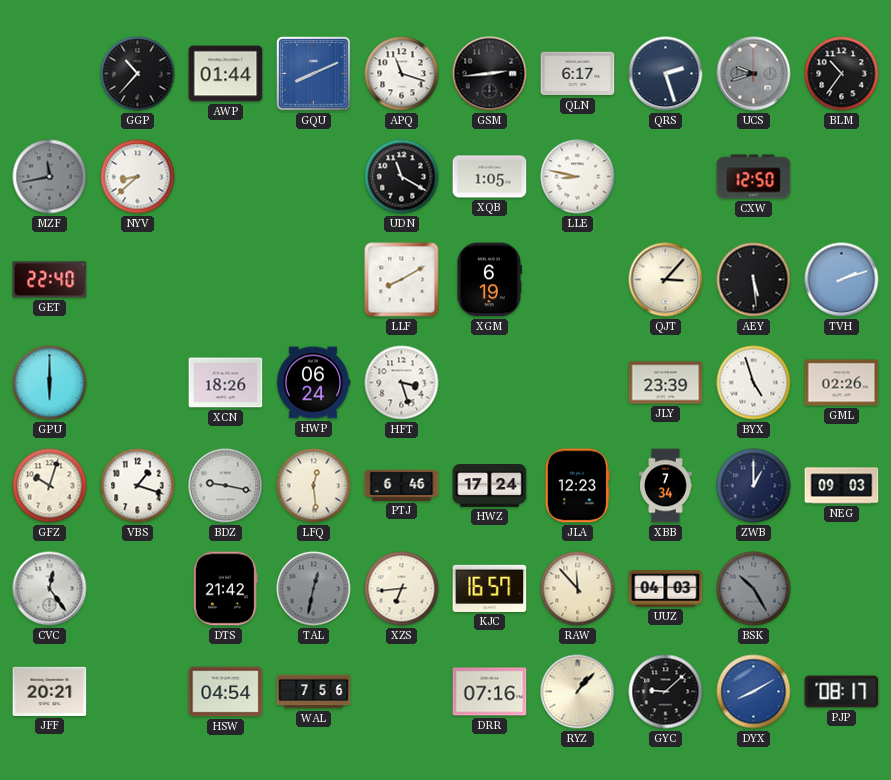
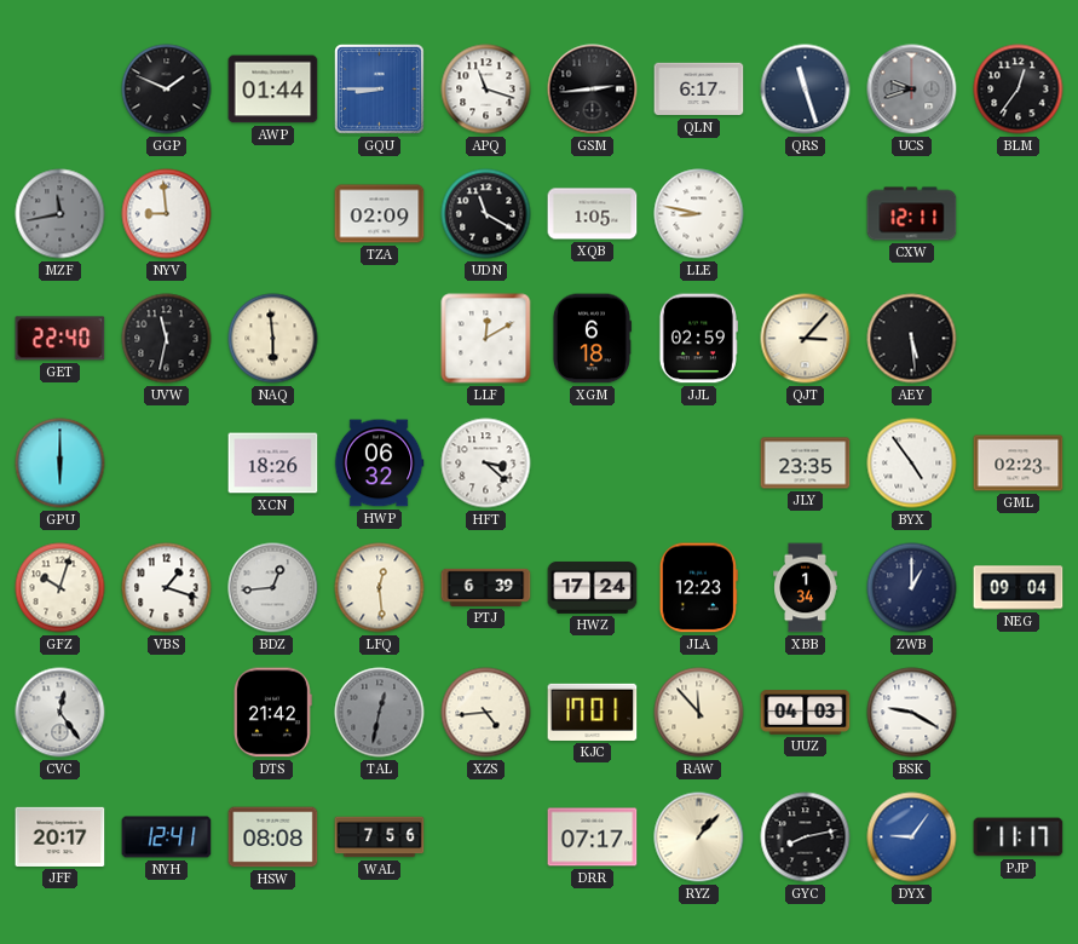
GGP: 10:37 -> 1:49
GQU: 8:11 -> 8:45
QRS: 2:27 -> 11:27
BLM: 10:36 -> 12:36
NYV: 8:38 -> 8:59
TZA: none -> 02:09
CXW: 12:50 -> 12:11
UVW: none -> 11:32
NAQ: none -> 5:59
LLF: 8:10 -> 12:10
XGM: 6:19 -> 6:18
JJL: none -> 02:59
TVH: 2:12 -> none
HWP: 06:24 -> 06:32
HFT: 3:27 -> 3:22
JLY: 23:39 -> 23:35
BYX: 4:57 -> 4:54
GML: 02:26 -> 02:23
BDZ: 9:17 -> 12:44
PTJ: 6:46 -> 6:39
XBB: 7:34 -> 1:34
NEG: 09:03 -> 09:04
XZS: 6:44 -> 4:44
KJC: 16:57 -> 17:01
BSK: 10:25 -> 9:20
BSK dial: grey -> white
JFF: 20:21 -> 20:17
NYH: none -> 12:41
HSW: 04:54 -> 08:08
DRR: 07:16 -> 07:17
GYC: 9:08 -> 8:13
DYX: 8:10 -> 9:06
PJP: 08:17 -> 11:17
